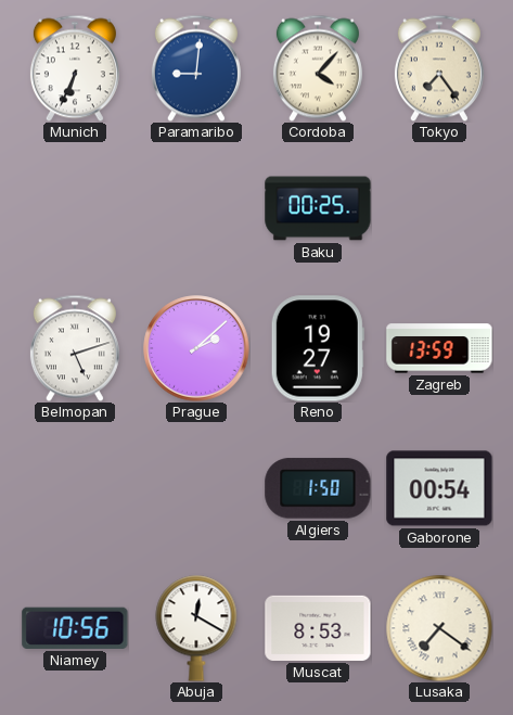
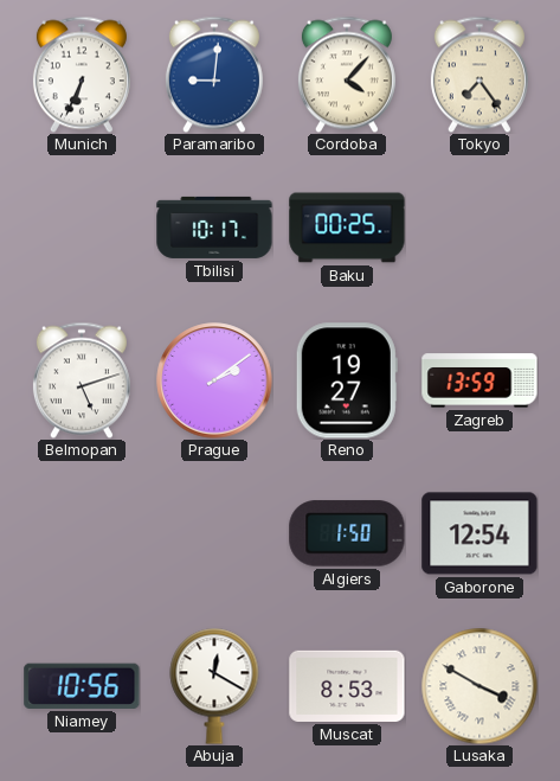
Tbilisi: none -> 10:17
Prague: 2:08 -> 2:09
Gaborone: 00:54 -> 12:54
Lusaka: 7:21 -> 3:50
